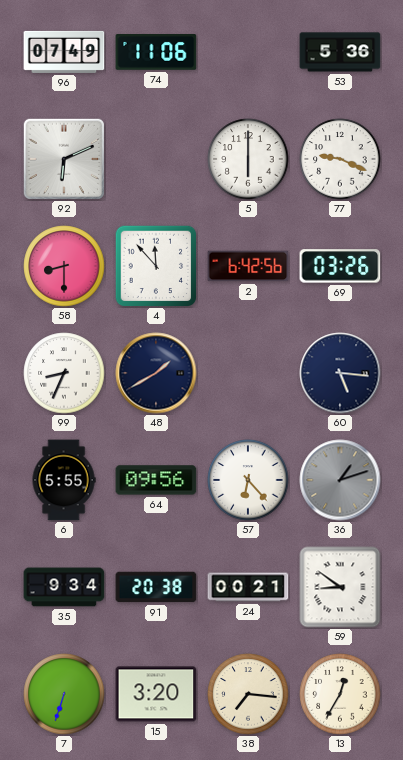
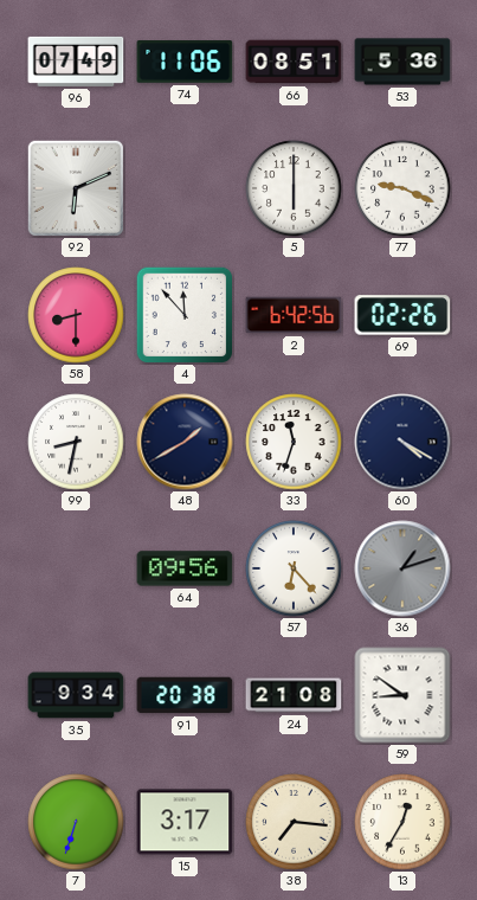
66: none -> 08:51
69: 03:26 -> 02:26
99: 8:34 -> 8:32
33: none -> 11:33
60: 5:16 -> 4:20
6: 5:55 -> none
24: 00:21 -> 21:08
15: 3:20 -> 3:17
